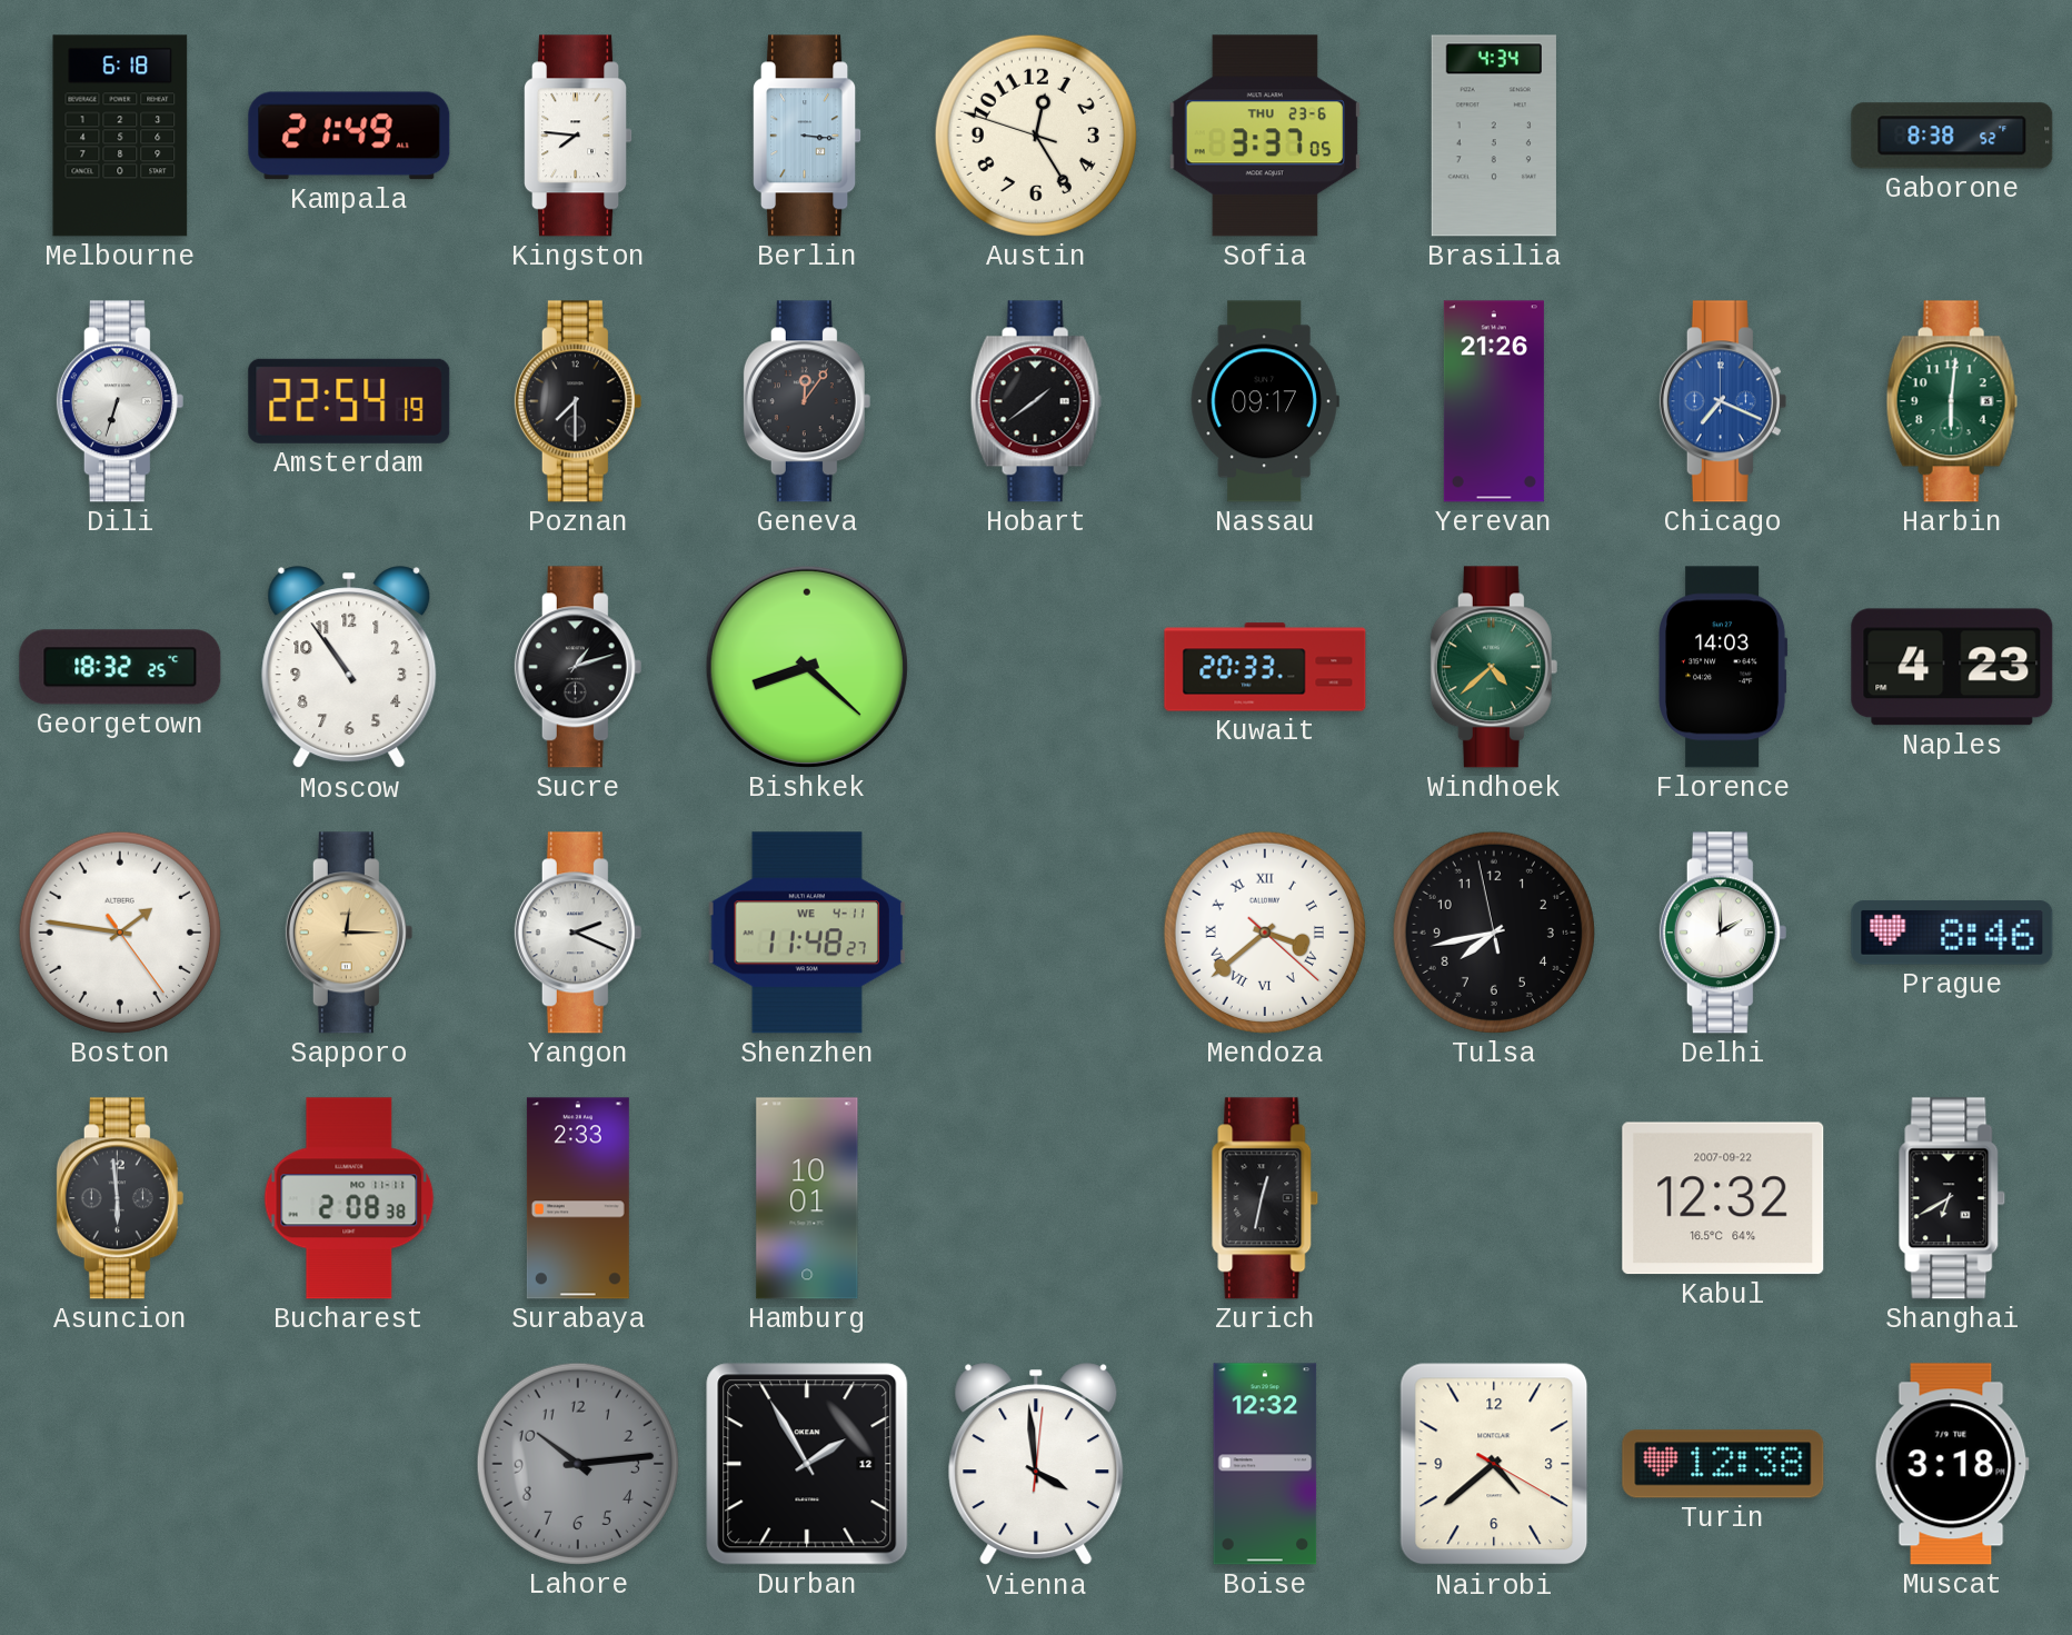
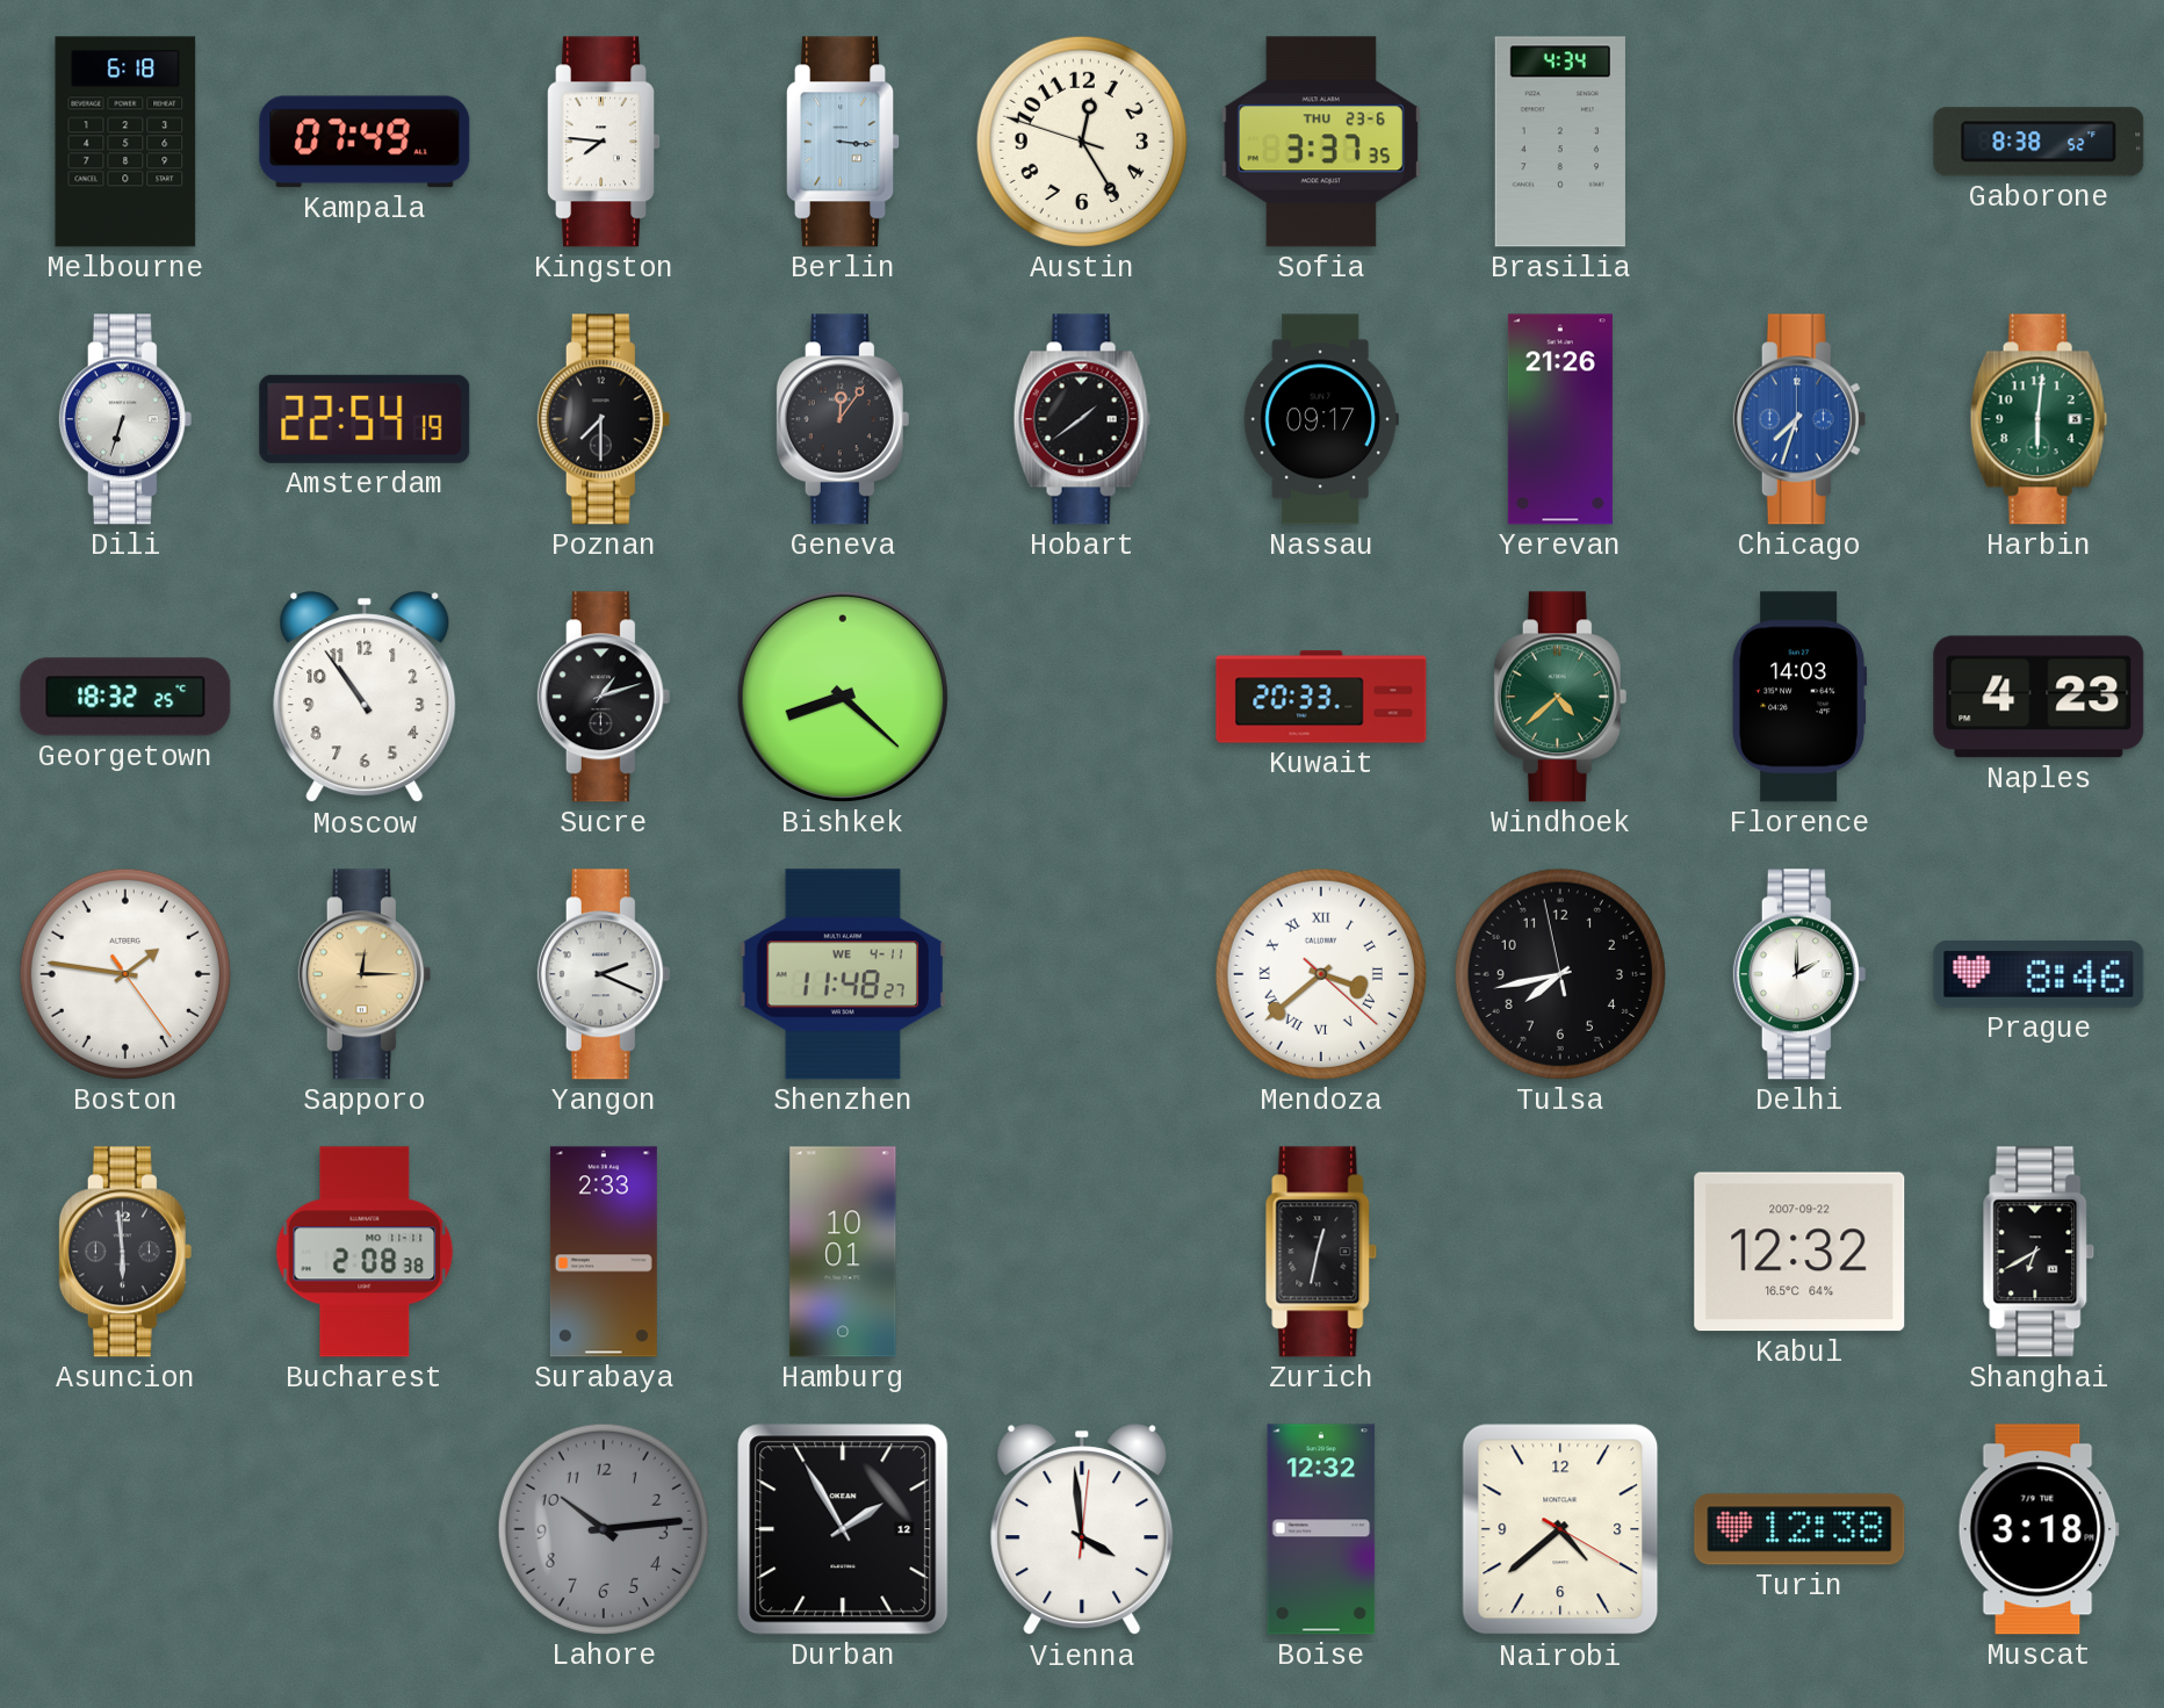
Kampala: 21:49 -> 07:49
Sofia: 3:37:05 -> 3:37:35
Chicago: 7:19 -> 7:33
